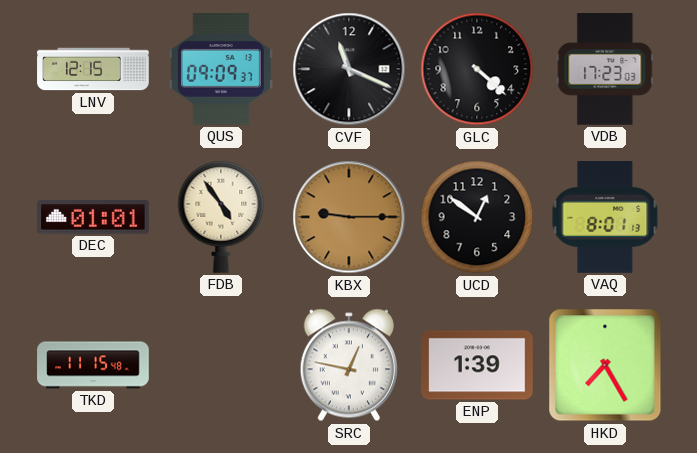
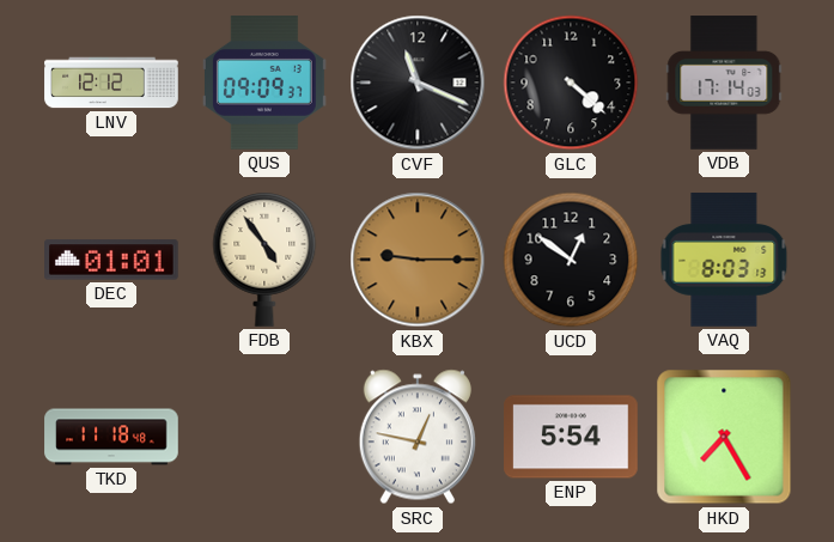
LNV: 12:15 -> 12:12
VDB: 17:23 -> 17:14
VAQ: 8:01 -> 8:03
TKD: 11:15 -> 11:18
ENP: 1:39 -> 5:54
